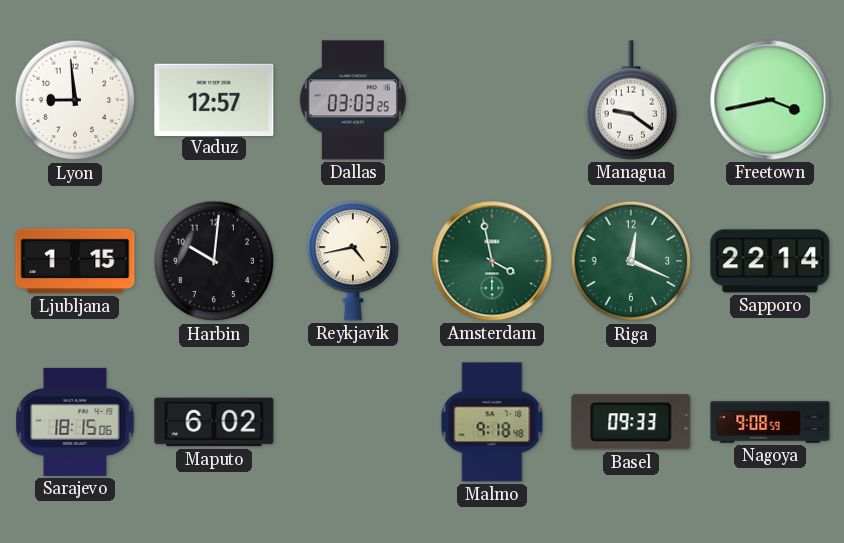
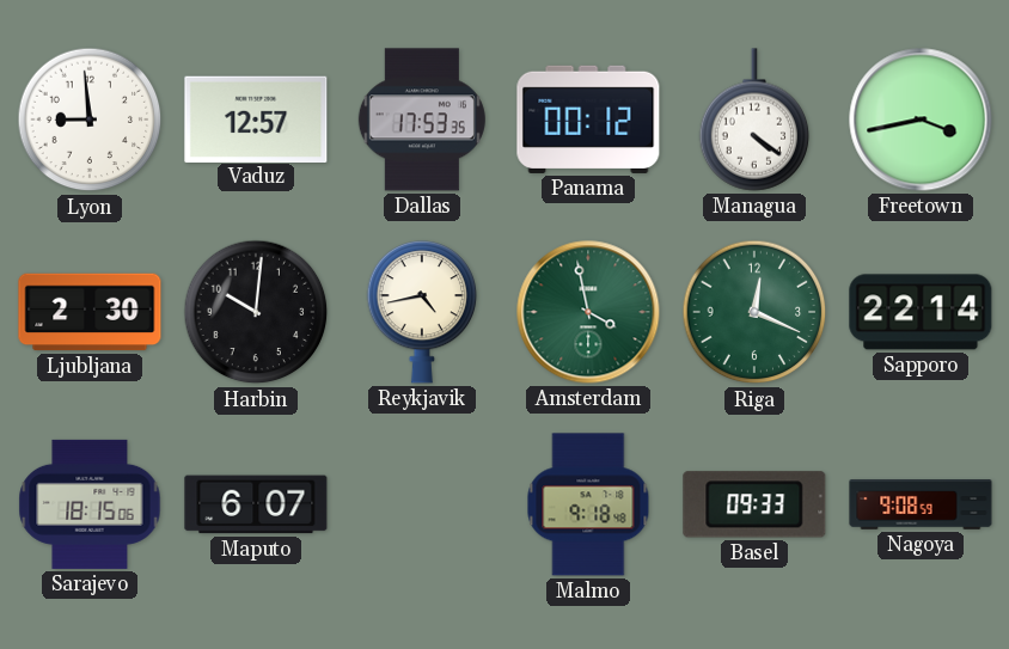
Dallas: 03:03 -> 17:53
Panama: none -> 00:12
Managua: 9:21 -> 4:21
Ljubljana: 1:15 -> 2:30
Maputo: 6:02 -> 6:07
